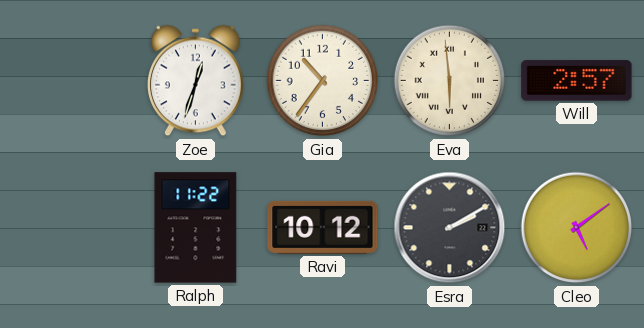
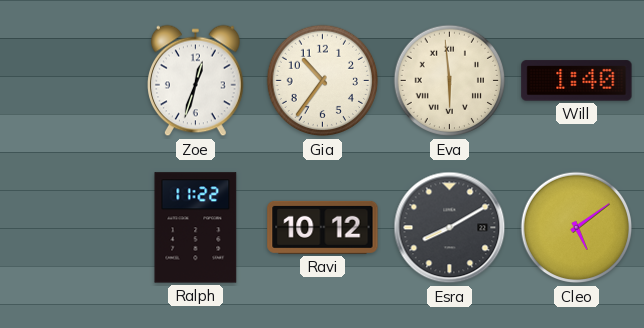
Will: 2:57 -> 1:40
Esra: 2:10 -> 8:10
